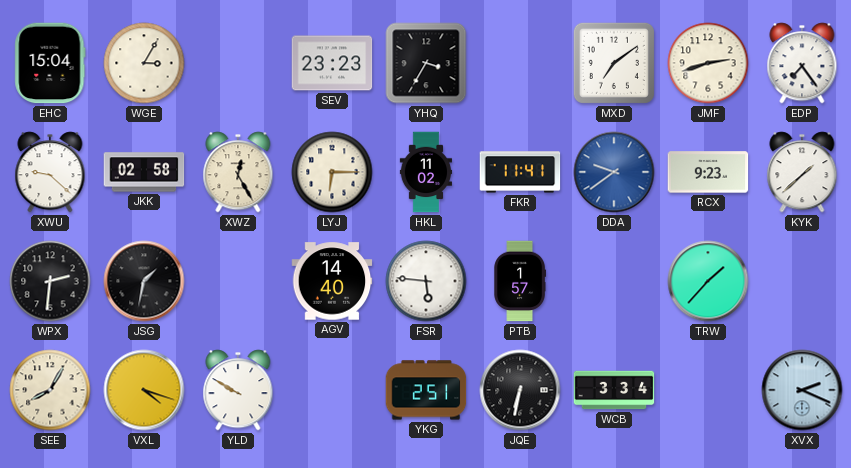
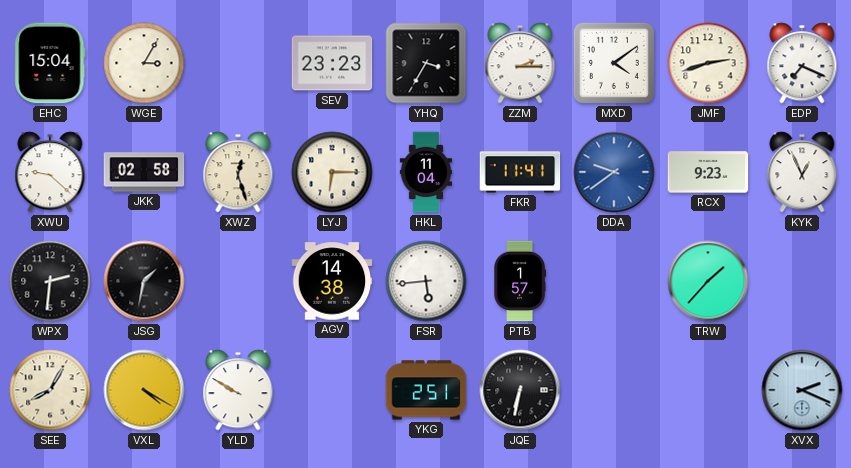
ZZM: none -> 2:15
MXD: 7:09 -> 4:09
EDP: 7:24 -> 7:19
XWZ: 12:25 -> 12:27
HKL: 11:02 -> 11:04
KYK: 1:38 -> 12:56
AGV: 14:40 -> 14:38
FSR: 5:46 -> 5:44
VXL: 4:18 -> 4:20
WCB: 3:34 -> none
